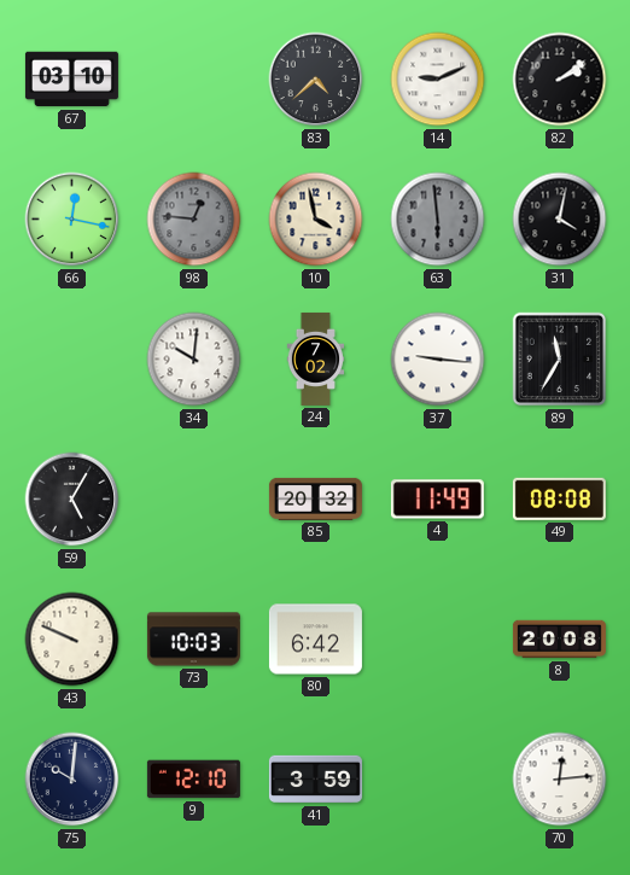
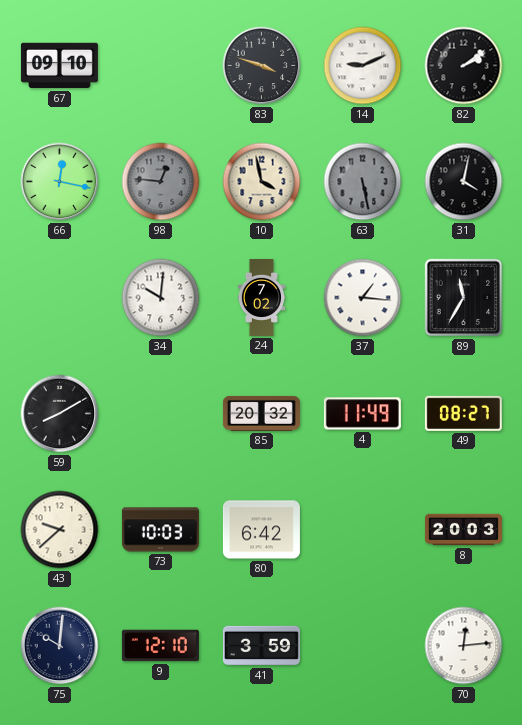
67: 03:10 -> 09:10
83: 4:38 -> 3:48
63: 5:59 -> 5:28
37: 9:16 -> 1:16
59: 5:05 -> 8:10
49: 08:08 -> 08:27
43: 9:49 -> 9:38
8: 20:08 -> 20:03
